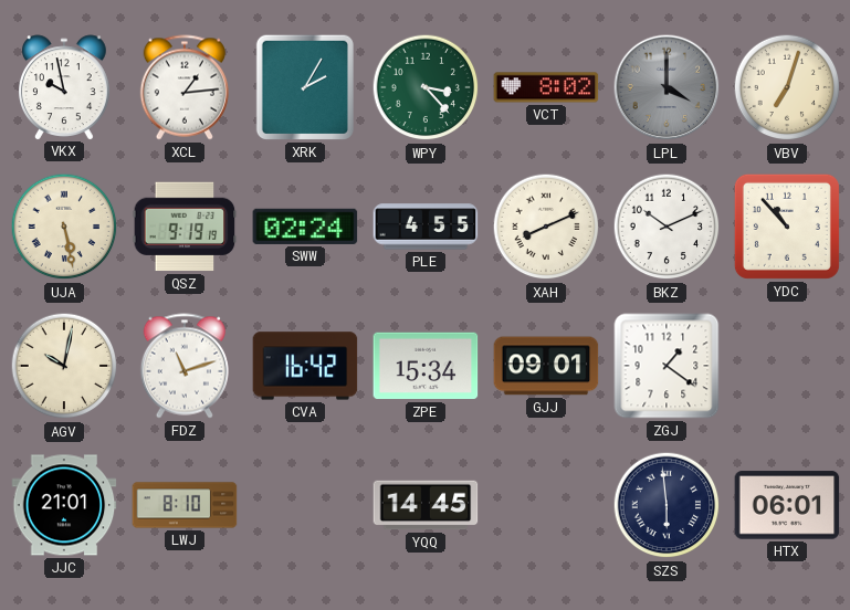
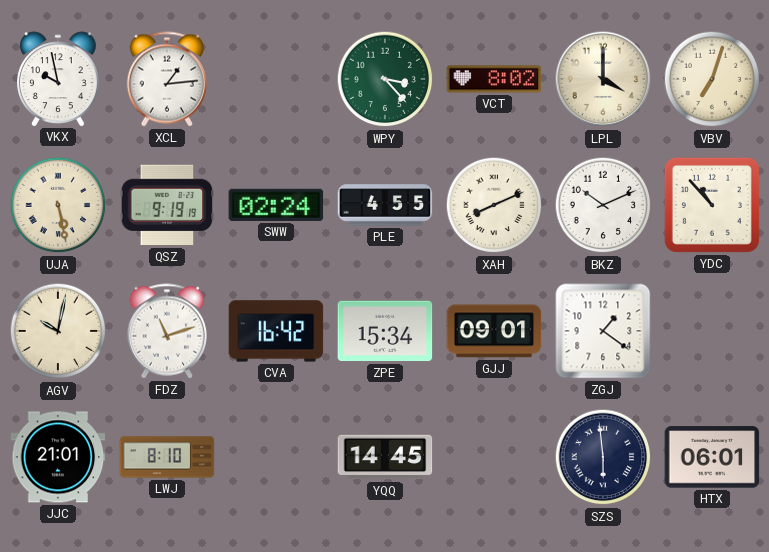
XRK: 2:05 -> none
LPL dial: grey -> cream
